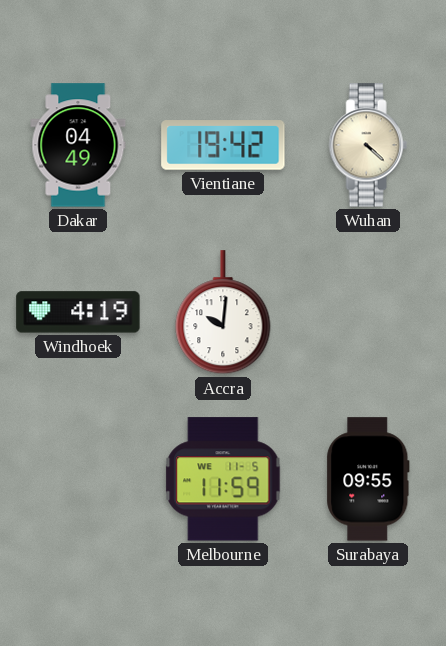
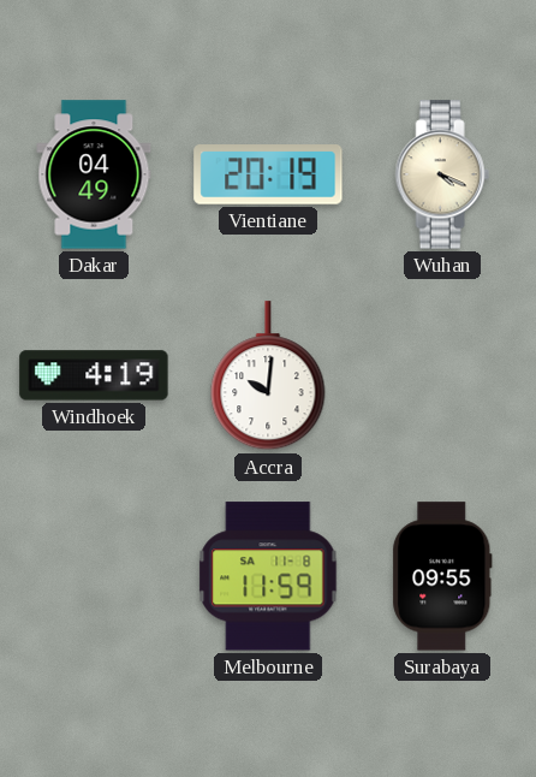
Vientiane: 19:42 -> 20:19
Wuhan: 4:22 -> 4:19
Melbourne date: WE 11-5 -> SA 11-8
